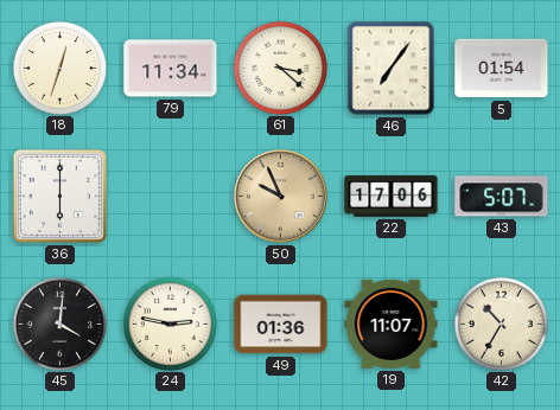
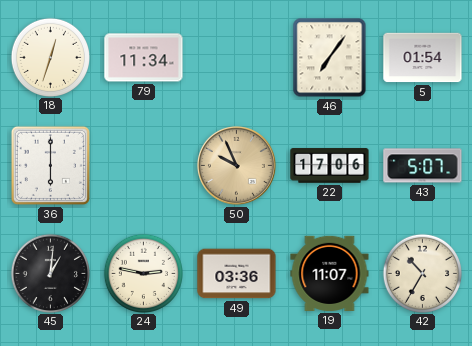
61: 3:22 -> none
45: 4:01 -> 1:01
49: 01:36 -> 03:36
